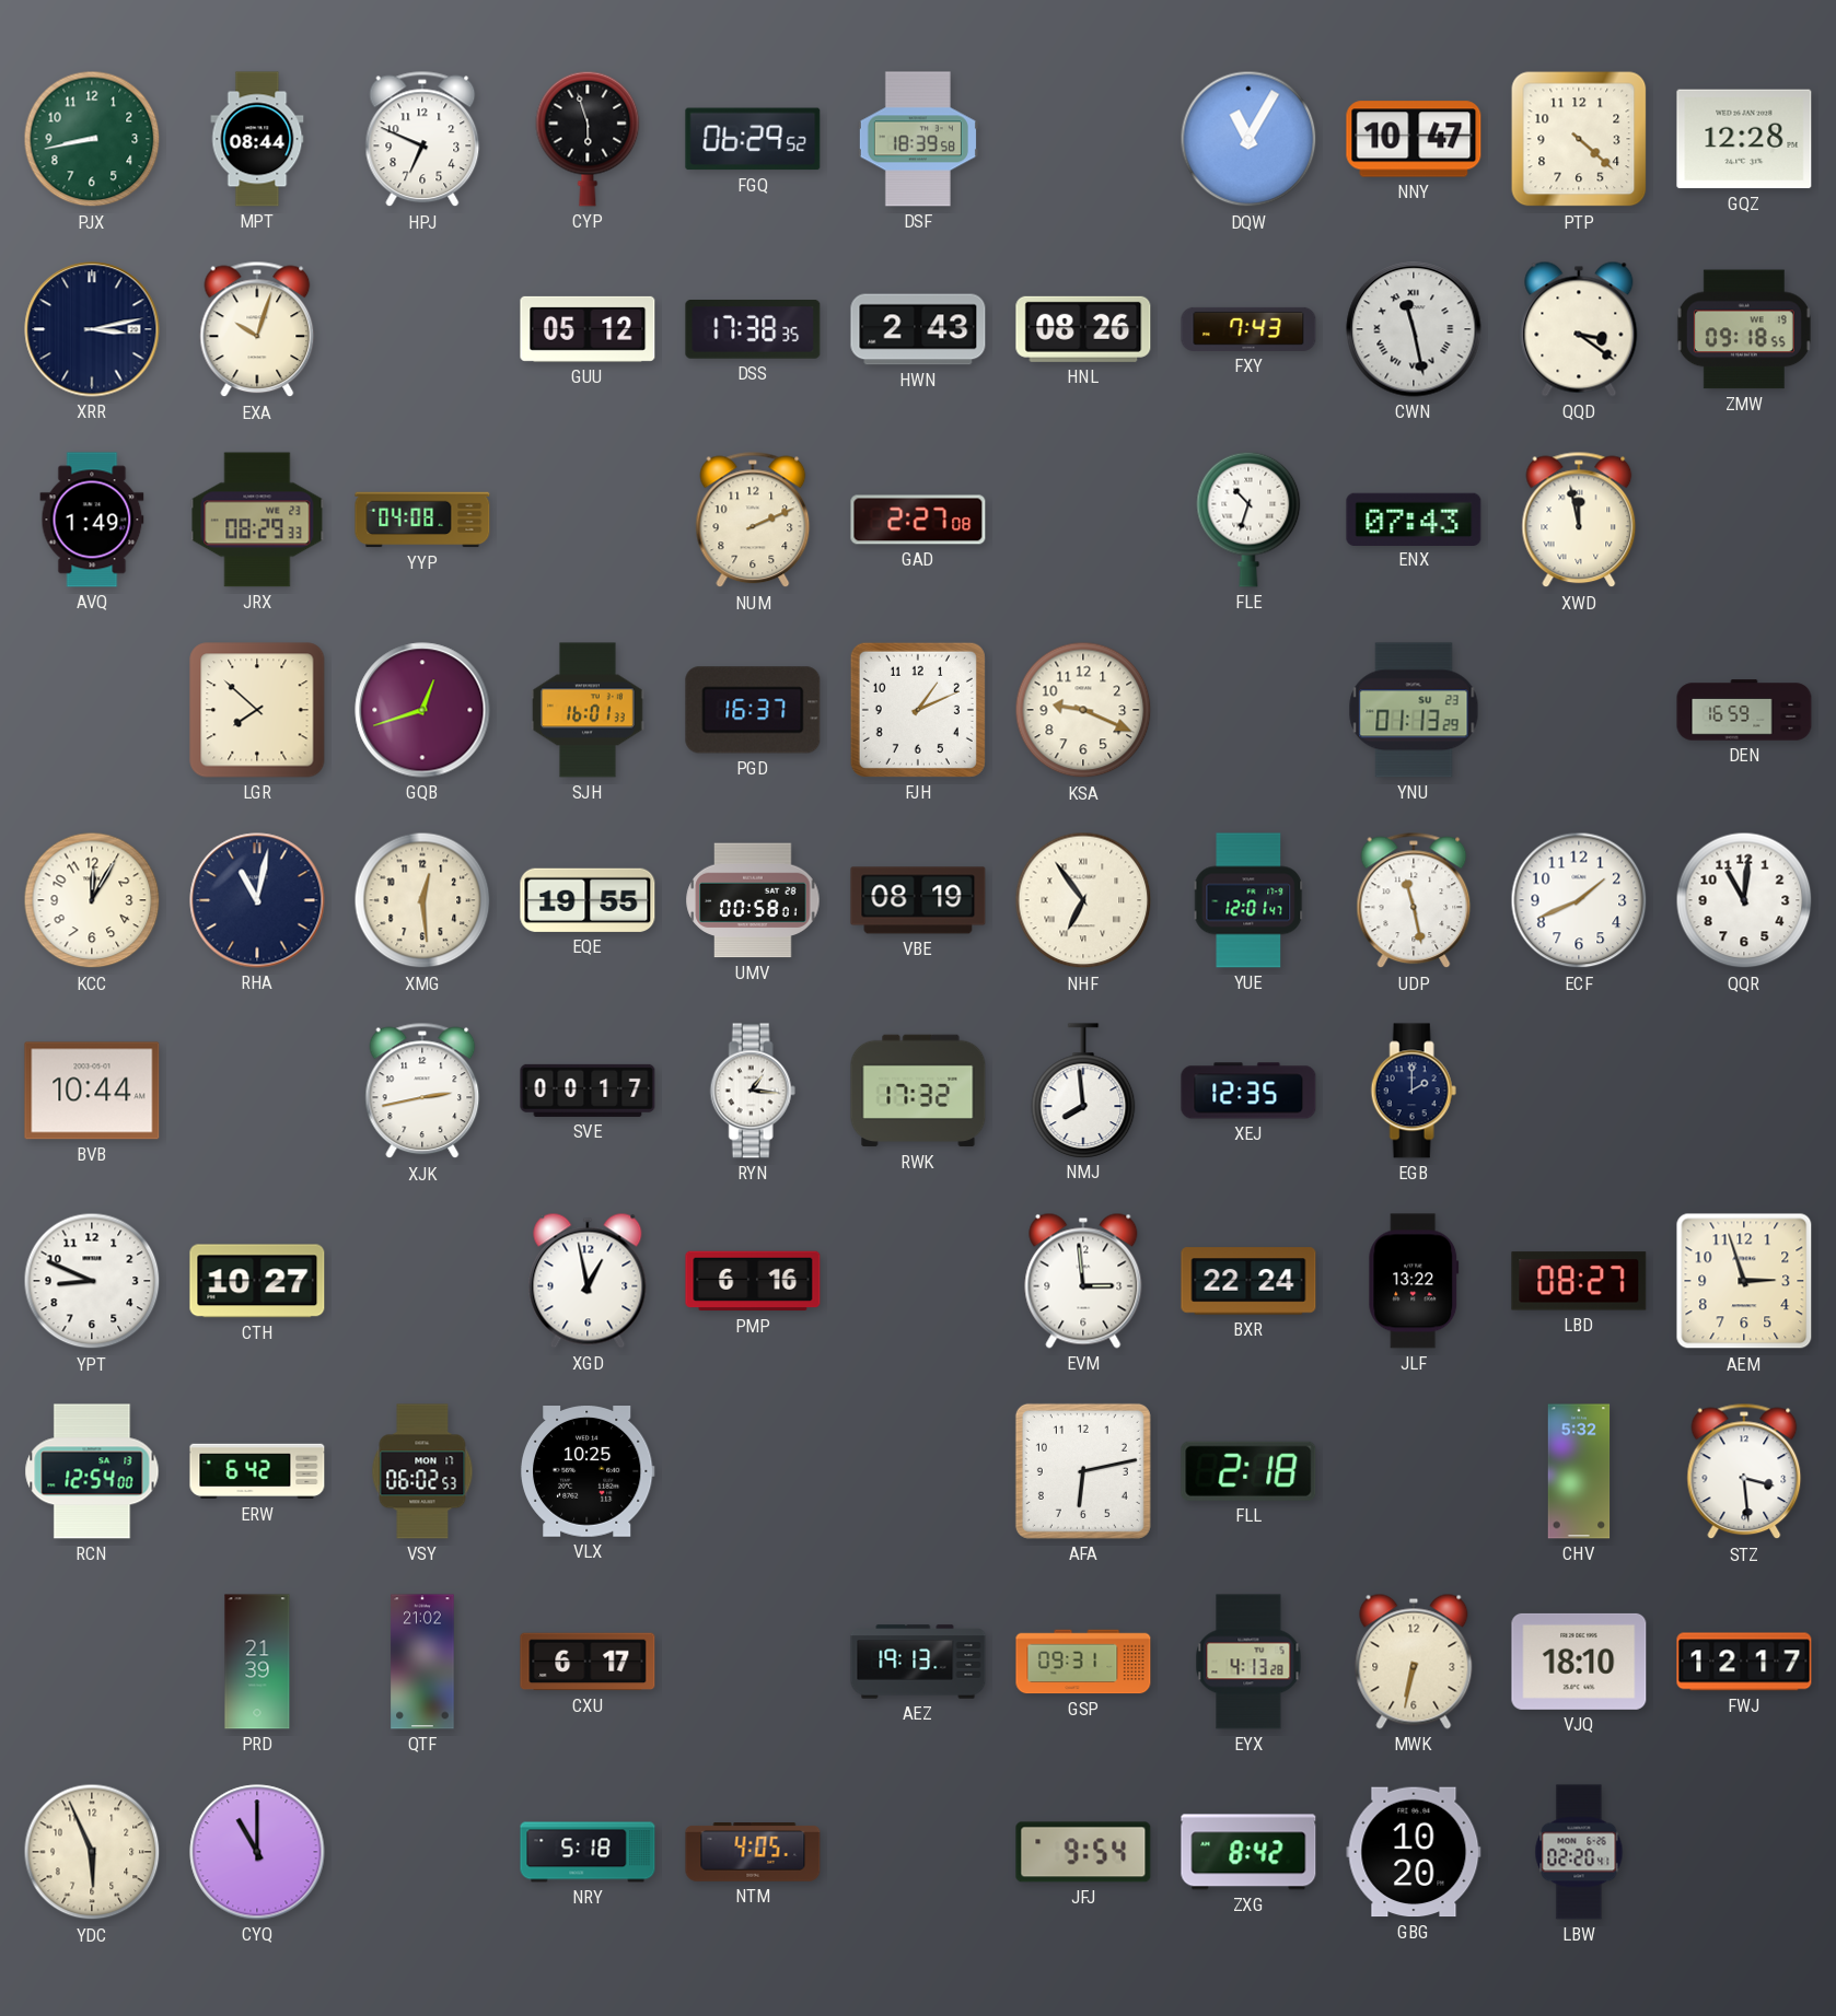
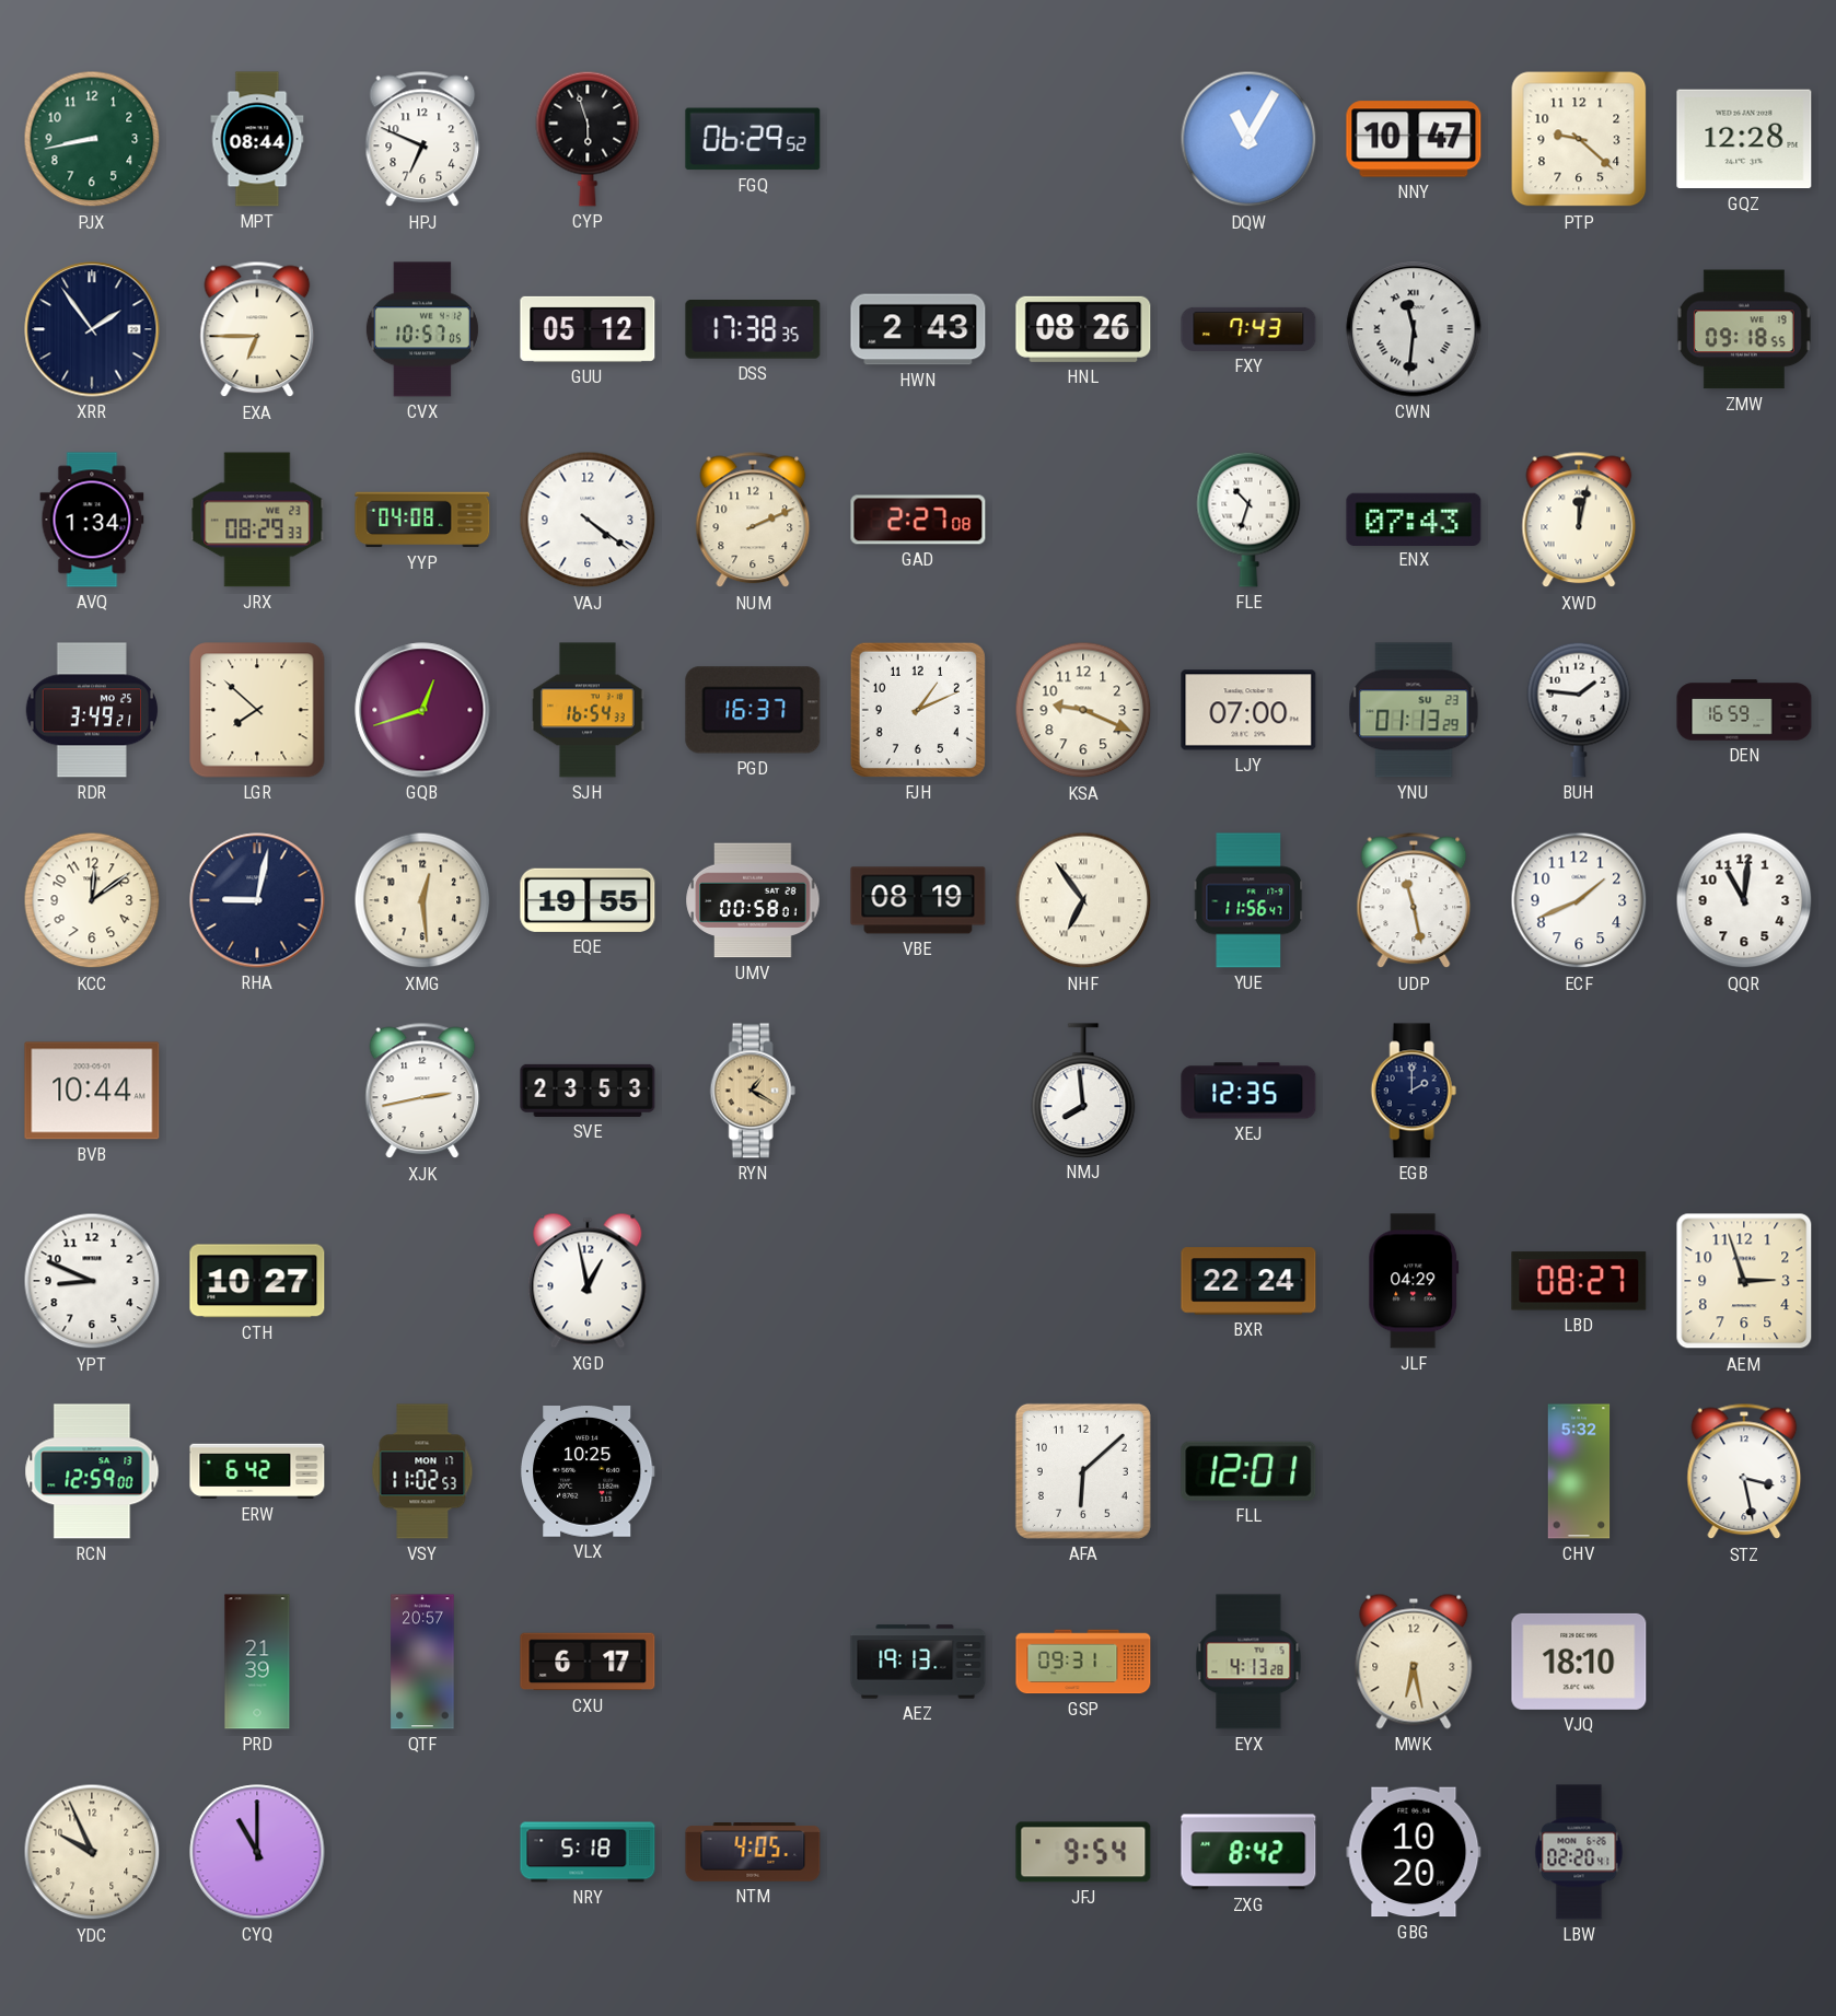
DSF: 18:39 -> none
PTP: 4:22 -> 9:22
XRR: 3:13 -> 1:54
EXA: 10:03 -> 6:45
CVX: none -> 10:57
CWN: 11:28 -> 11:31
QQD: 3:21 -> none
AVQ: 1:49 -> 1:34
VAJ: none -> 4:21
XWD: 11:58 -> 12:02
RDR: none -> 3:49
SJH: 16:01 -> 16:54
LJY: none -> 07:00
BUH: none -> 1:46
KCC: 12:05 -> 12:09
RHA: 11:02 -> 9:02
YUE: 12:01 -> 11:56
SVE: 00:17 -> 23:53
RYN: 1:16 -> 1:20
RYN dial: white -> champagne
RWK: 17:32 -> none
PMP: 6:16 -> none
EVM: 2:59 -> none
JLF: 13:22 -> 04:29
RCN: 12:54 -> 12:59
VSY: 06:02 -> 11:02
AFA: 6:13 -> 6:08
FLL: 2:18 -> 12:01
STZ: 3:29 -> 3:28
QTF: 21:02 -> 20:57
MWK: 6:32 -> 6:28
FWJ: 12:17 -> none
YDC: 5:56 -> 9:56
